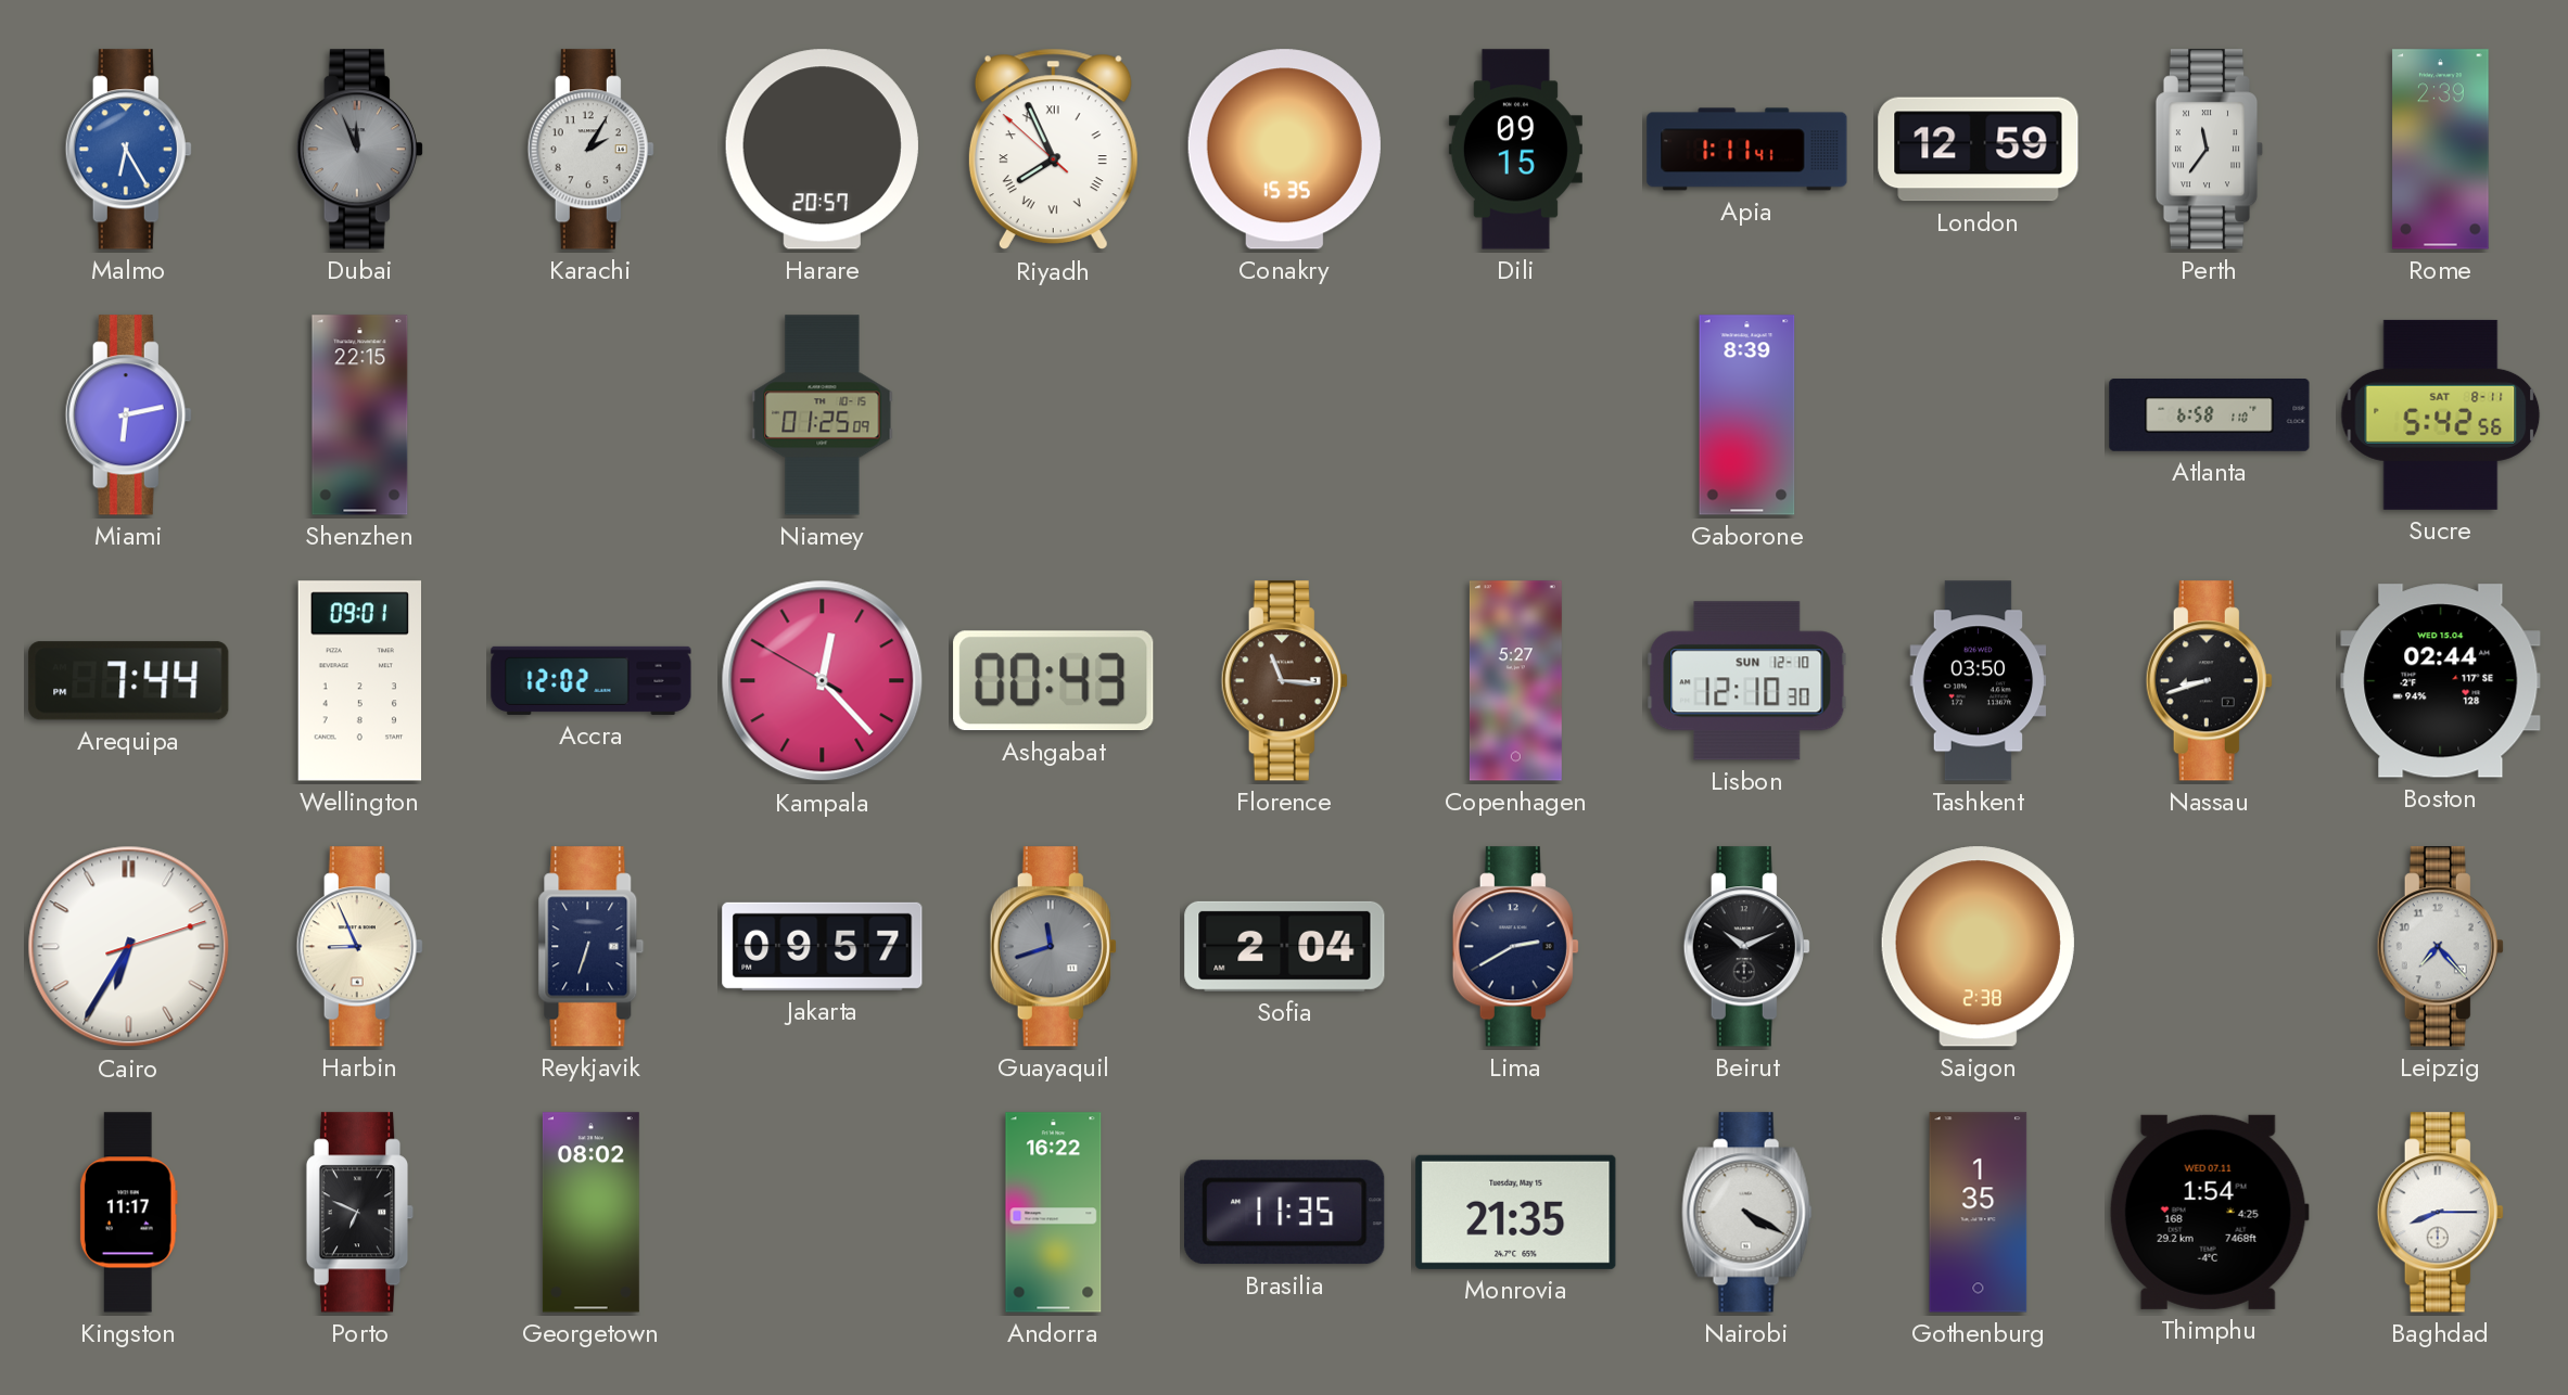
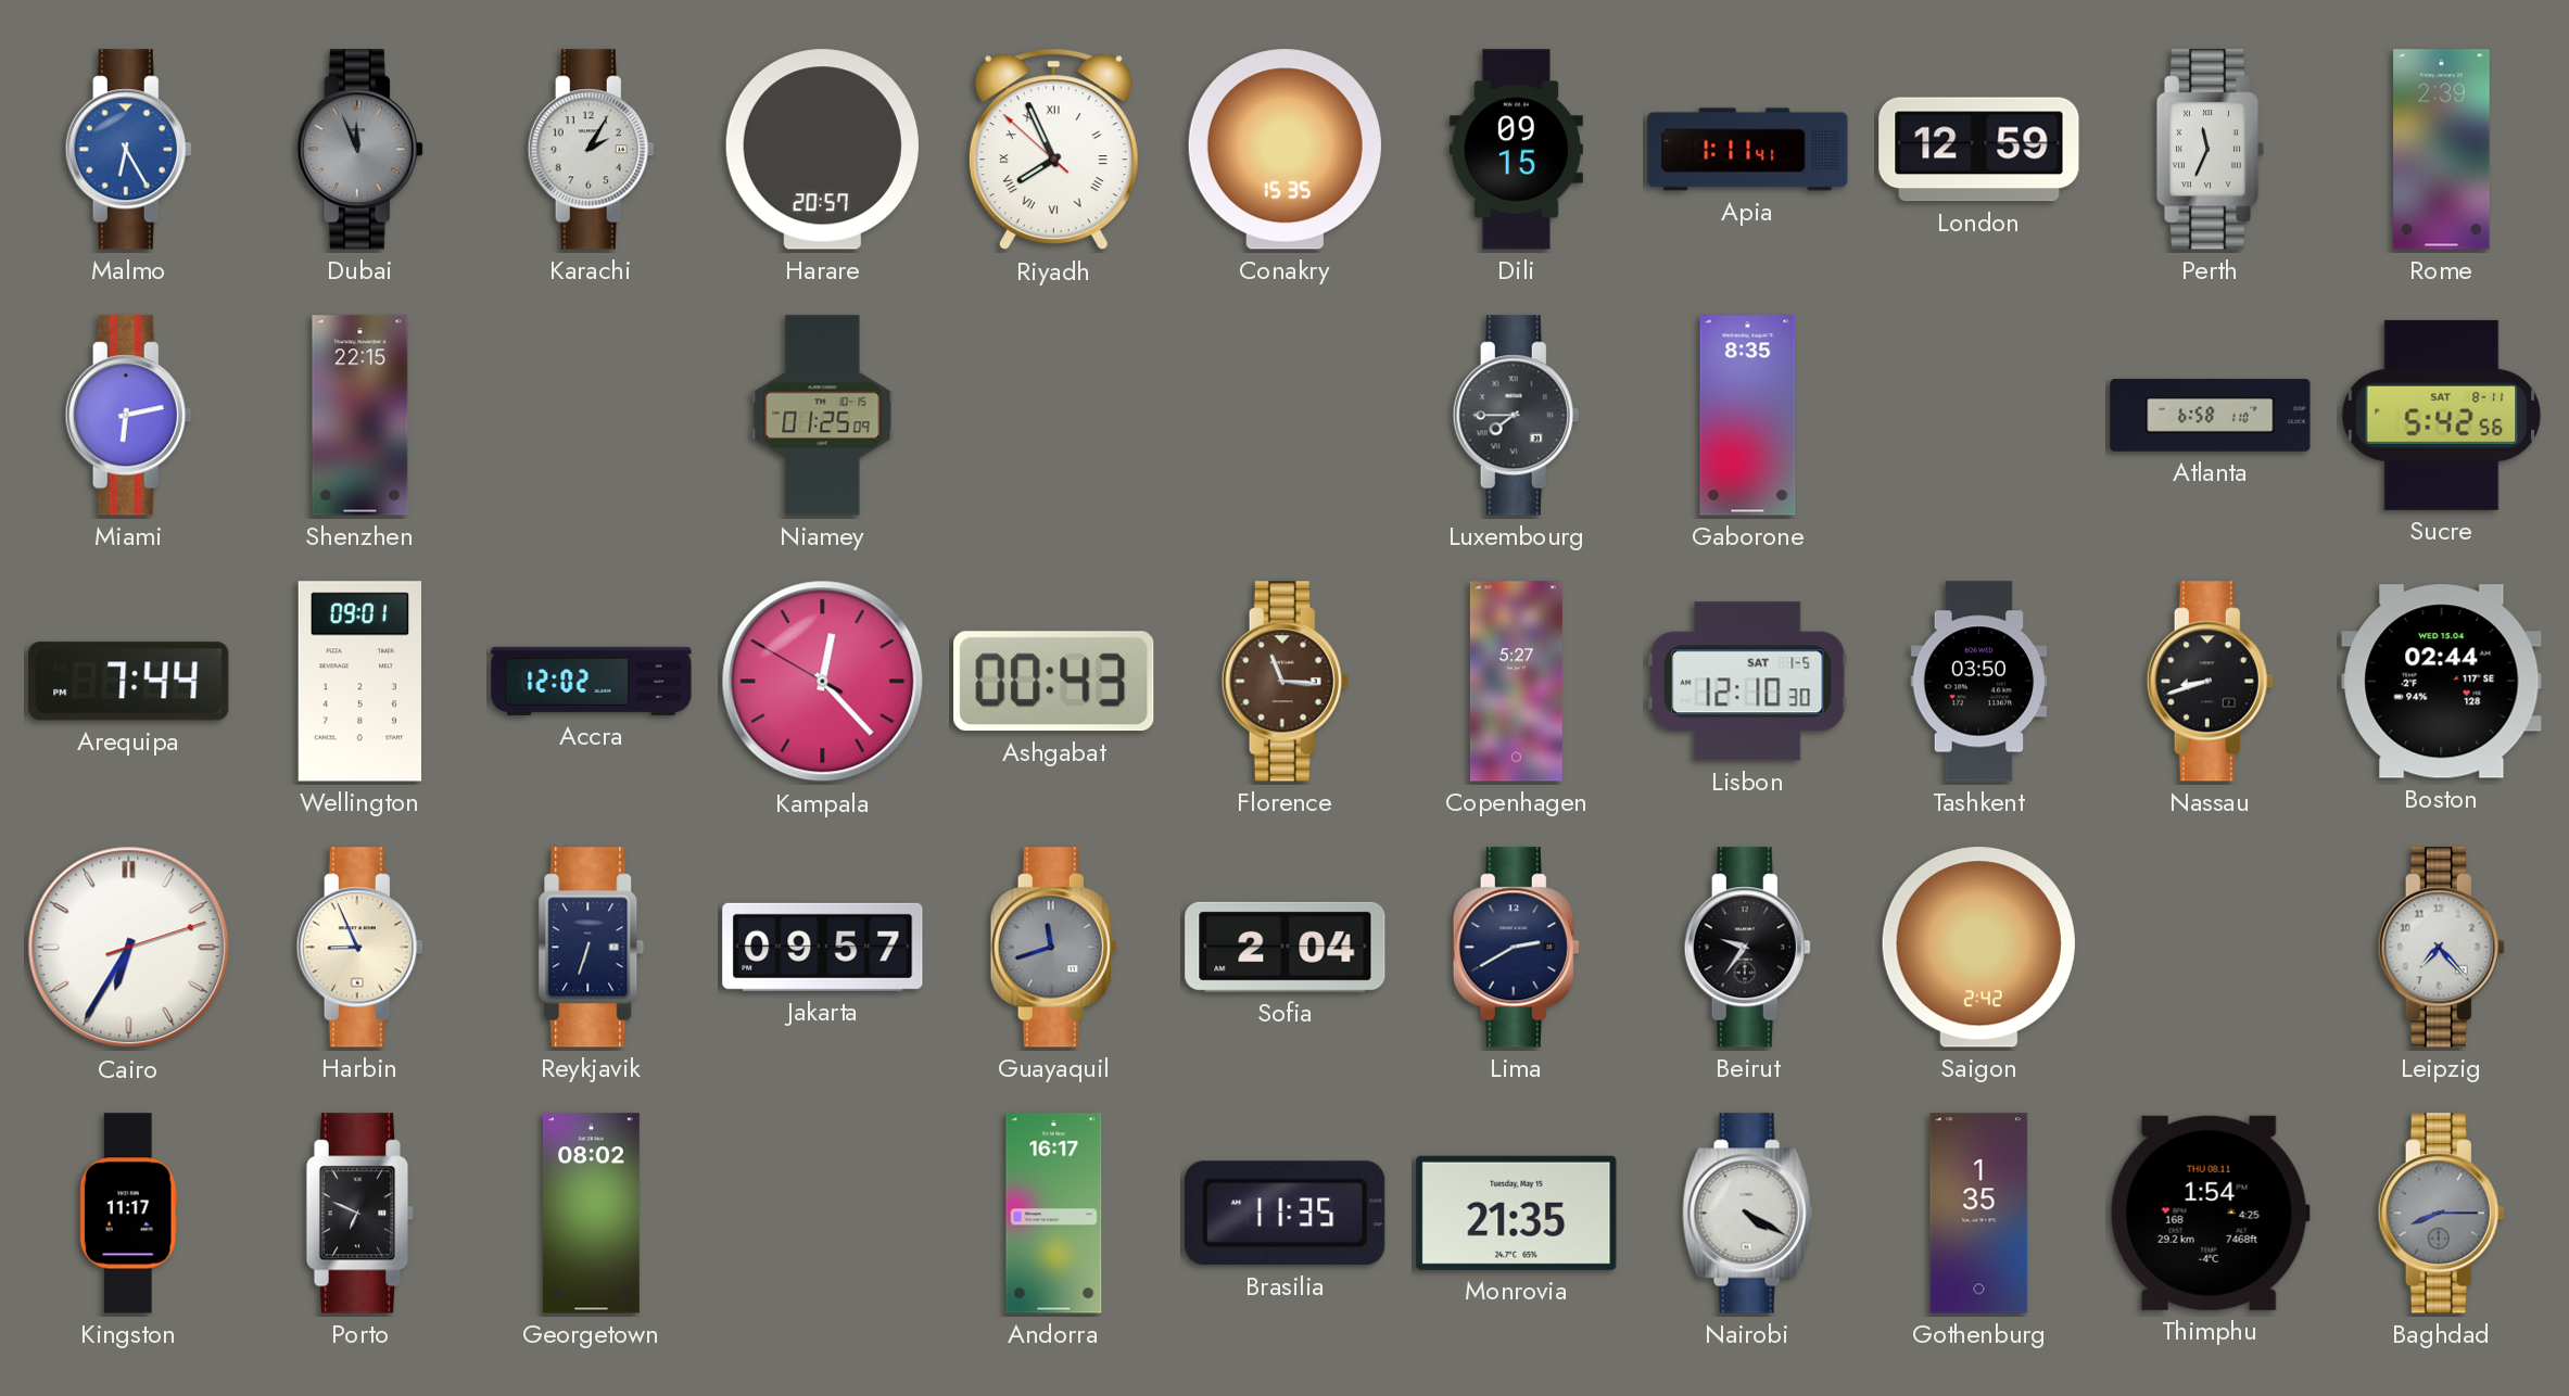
Perth: 11:36 -> 11:34
Luxembourg: none -> 7:45
Gaborone: 8:39 -> 8:35
Lisbon date: SUN 12-10 -> SAT 1-5
Beirut: 10:11 -> 9:36
Saigon: 2:38 -> 2:42
Andorra: 16:22 -> 16:17
Thimphu date: WED 07.11 -> THU 08.11
Baghdad dial: white -> grey
